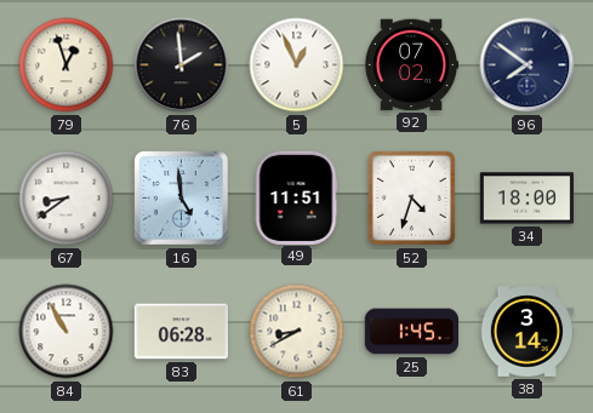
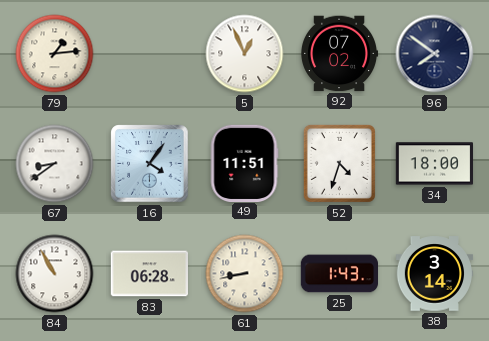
79: 12:57 -> 1:14
76: 1:59 -> none
16: 4:59 -> 4:06
61: 8:40 -> 8:43
25: 1:45 -> 1:43
